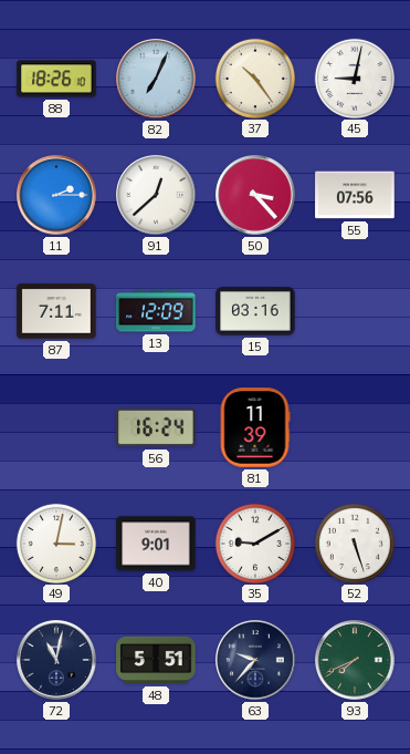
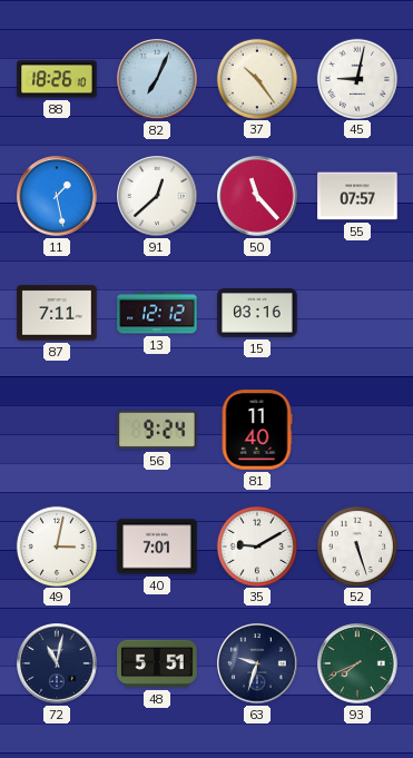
11: 2:15 -> 1:28
50: 3:23 -> 11:23
55: 07:56 -> 07:57
13: 12:09 -> 12:12
56: 16:24 -> 9:24
81: 11:39 -> 11:40
40: 9:01 -> 7:01
63: 9:37 -> 9:33
